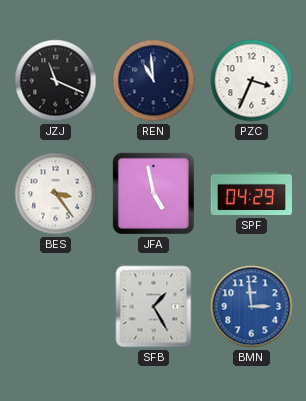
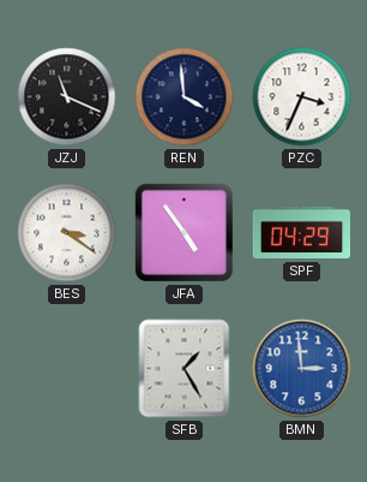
REN: 10:59 -> 3:59
BES: 3:24 -> 3:21
JFA: 4:58 -> 4:54
